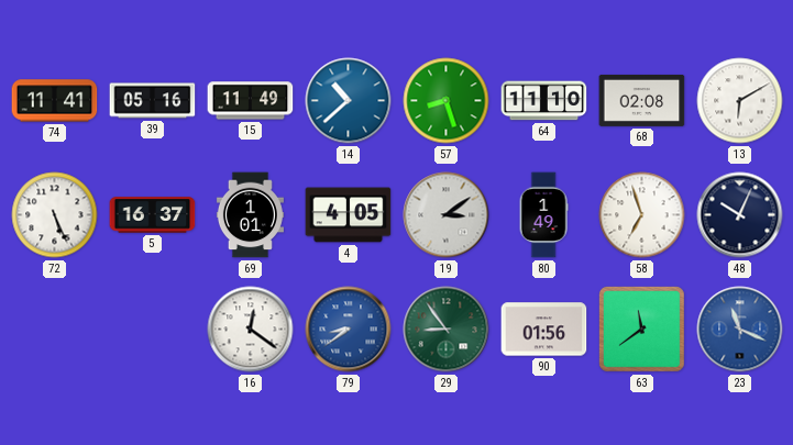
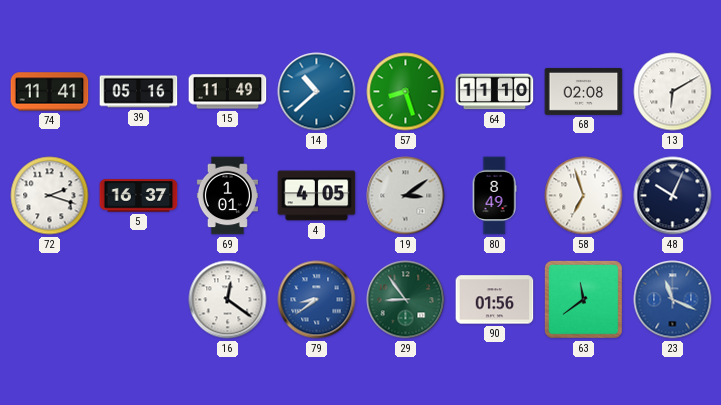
72: 5:26 -> 2:18
80: 1:49 -> 8:49
